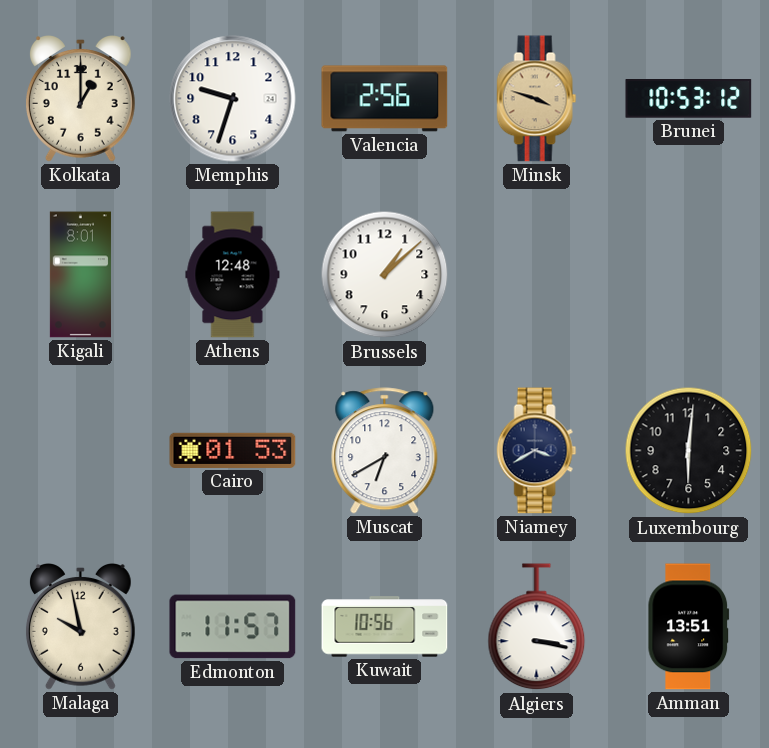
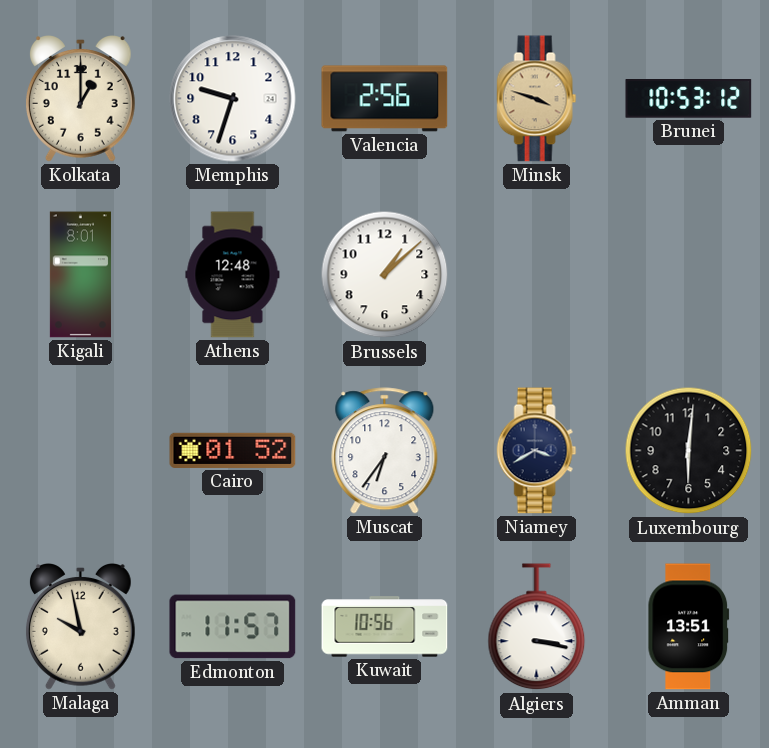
Cairo: 01:53 -> 01:52
Muscat: 6:40 -> 6:36
